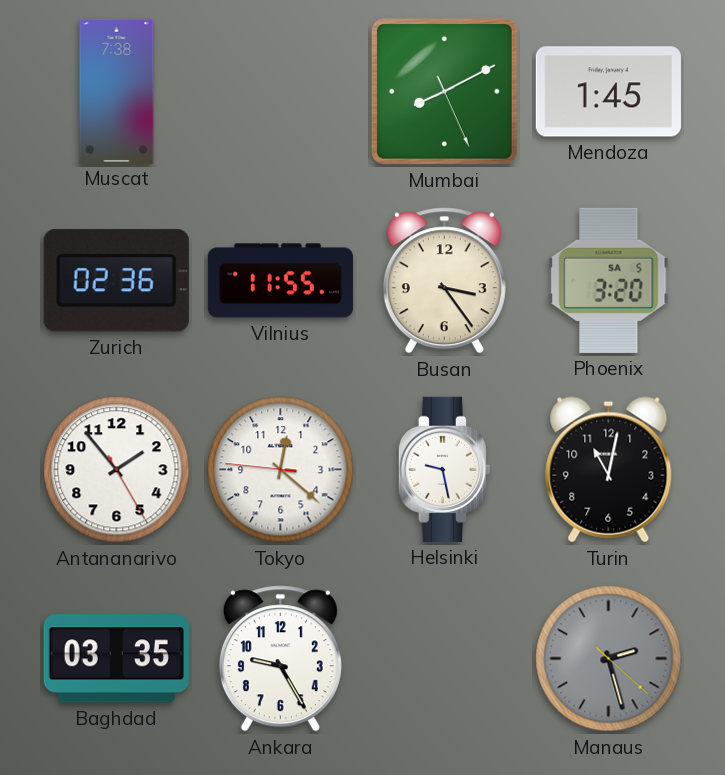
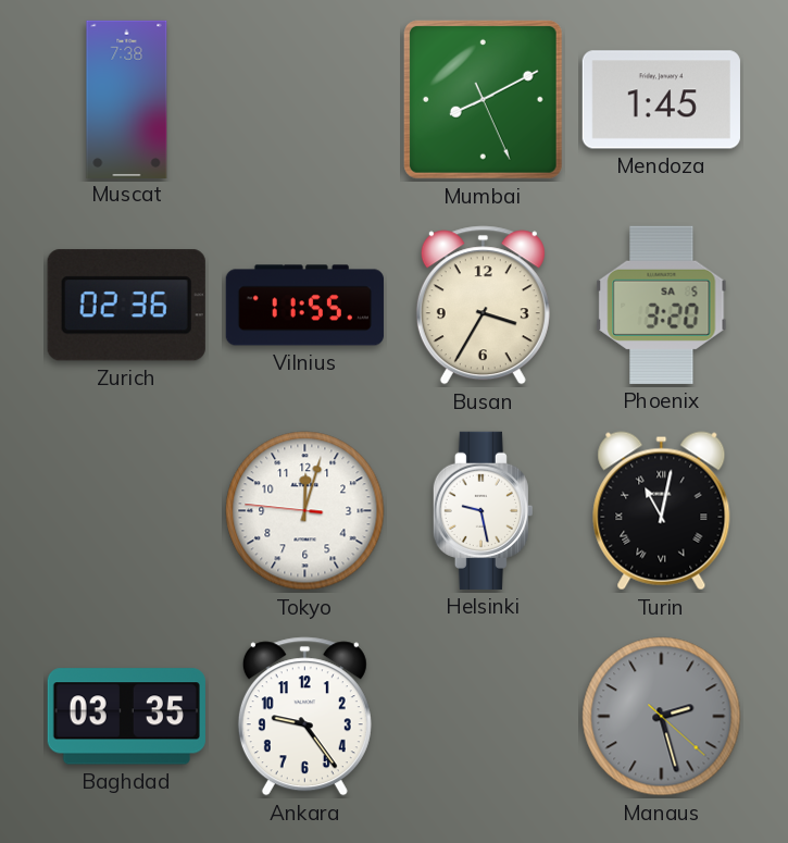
Busan: 3:24 -> 3:35
Antananarivo: 1:53 -> none
Tokyo: 12:21 -> 12:02
Turin numerals: Arabic -> Roman
Ankara: 9:25 -> 9:24
